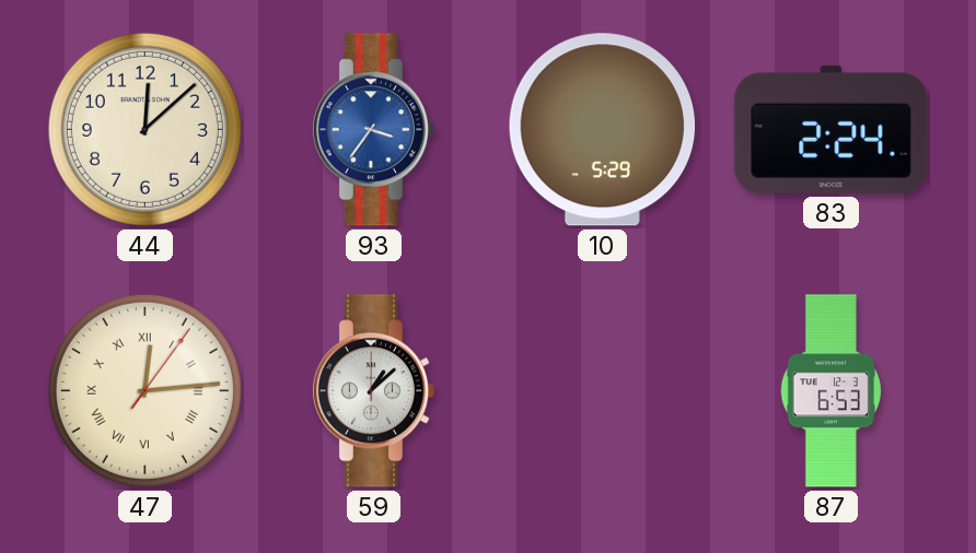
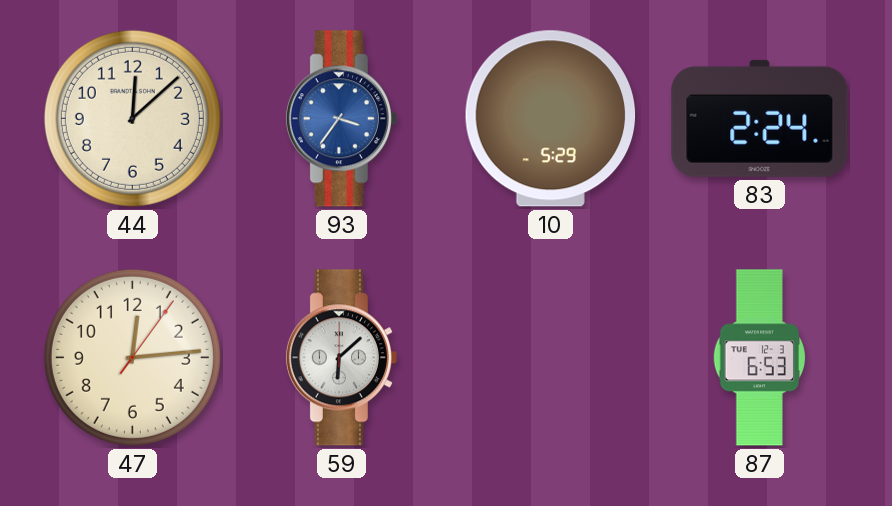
47 numerals: Roman -> Arabic
59: 1:08 -> 6:08
